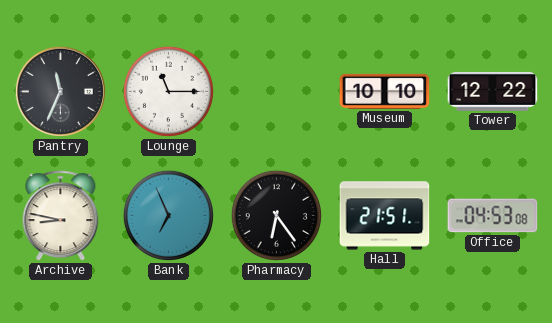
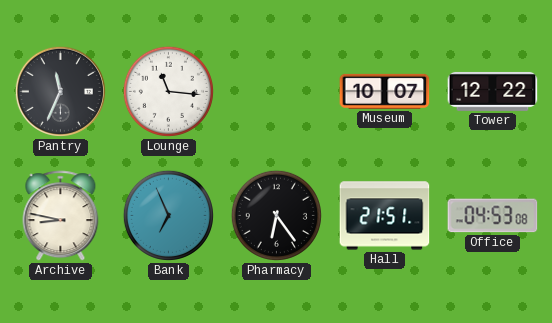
Lounge: 11:15 -> 11:16
Museum: 10:10 -> 10:07
